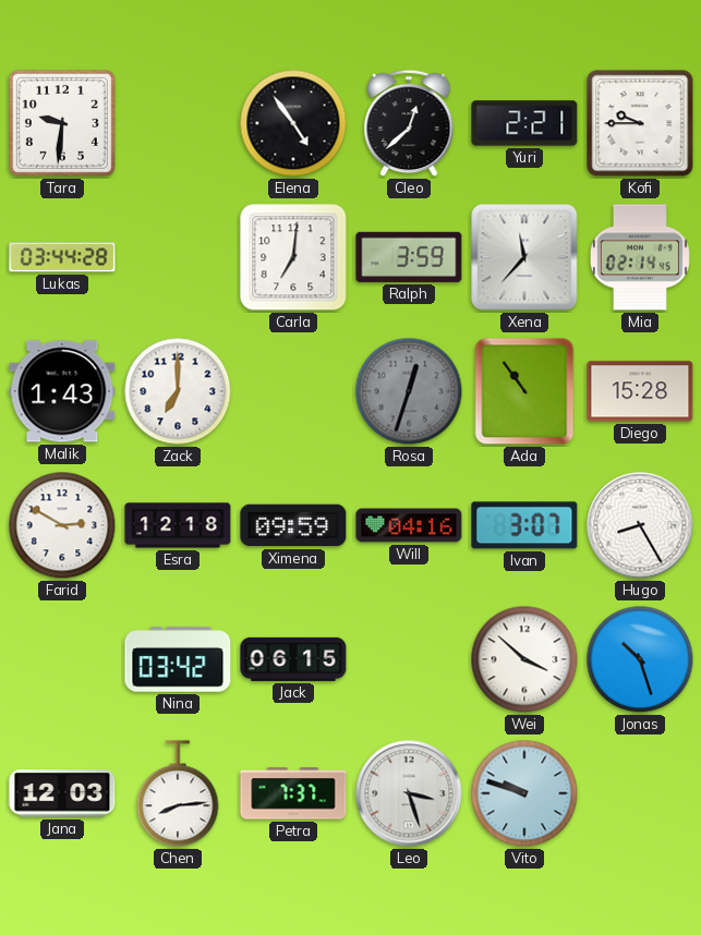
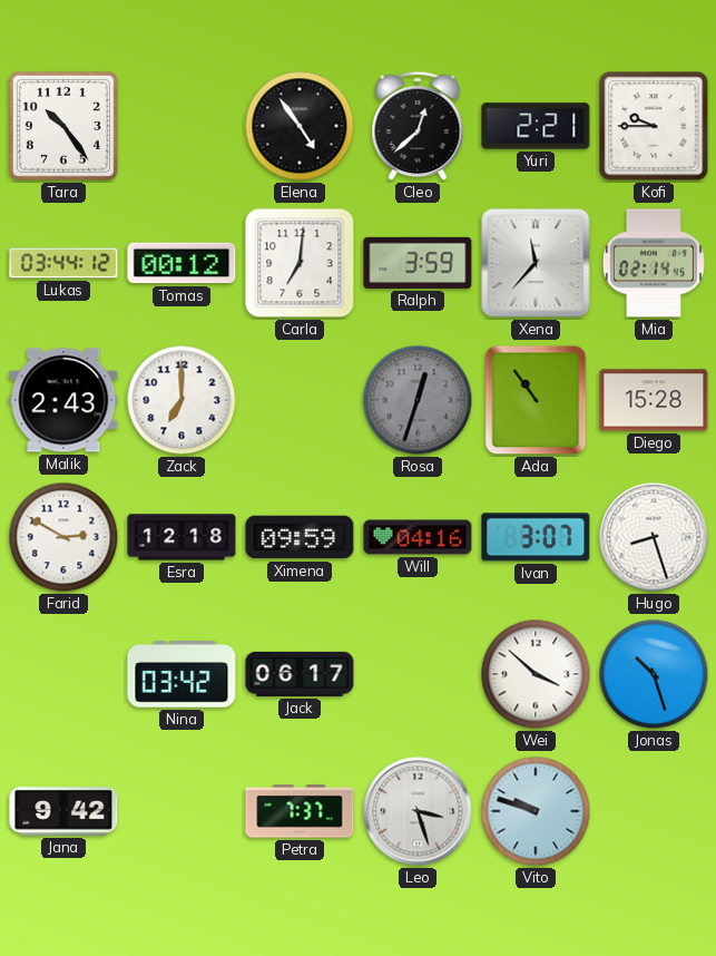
Tara: 9:31 -> 10:24
Lukas: 03:44:28 -> 03:44:12
Tomas: none -> 00:12
Malik: 1:43 -> 2:43
Hugo: 8:25 -> 8:27
Jack: 06:15 -> 06:17
Jana: 12:03 -> 9:42
Chen: 8:14 -> none
